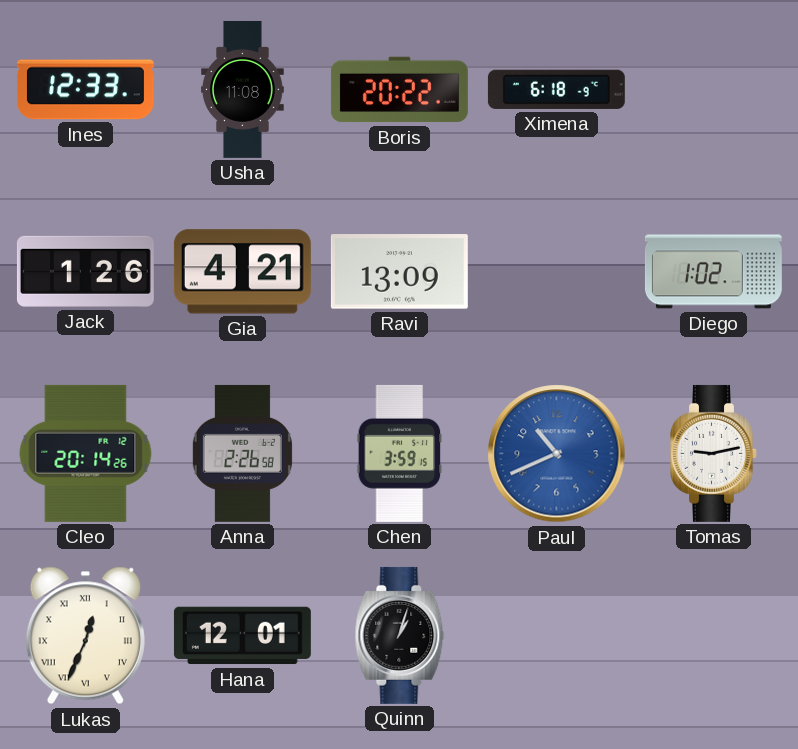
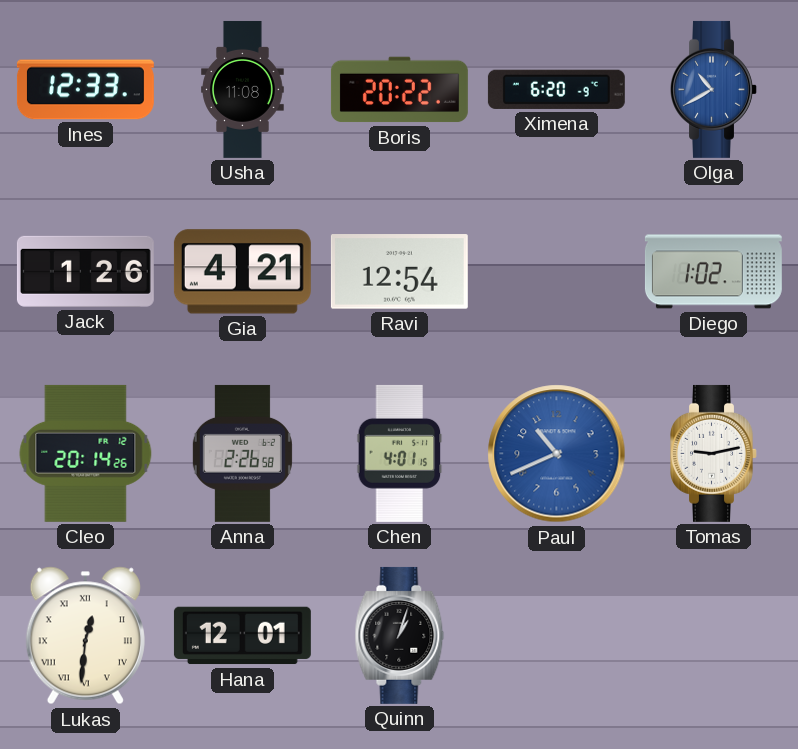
Ximena: 6:18 -> 6:20
Olga: none -> 10:40
Ravi: 13:09 -> 12:54
Chen: 3:59 -> 4:01
Lukas: 12:34 -> 12:31
